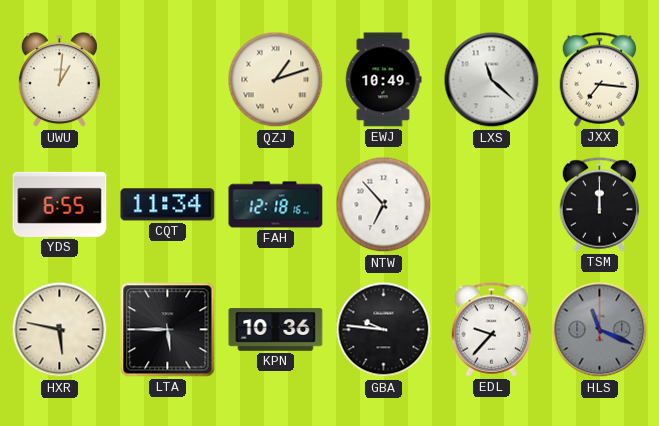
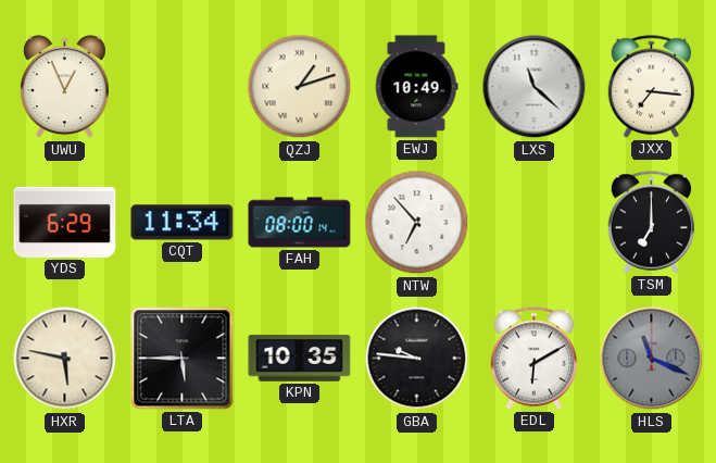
UWU: 1:01 -> 12:56
YDS: 6:55 -> 6:29
FAH: 12:18 -> 08:00
TSM: 12:00 -> 7:00
KPN: 10:36 -> 10:35
EDL: 9:37 -> 6:10
